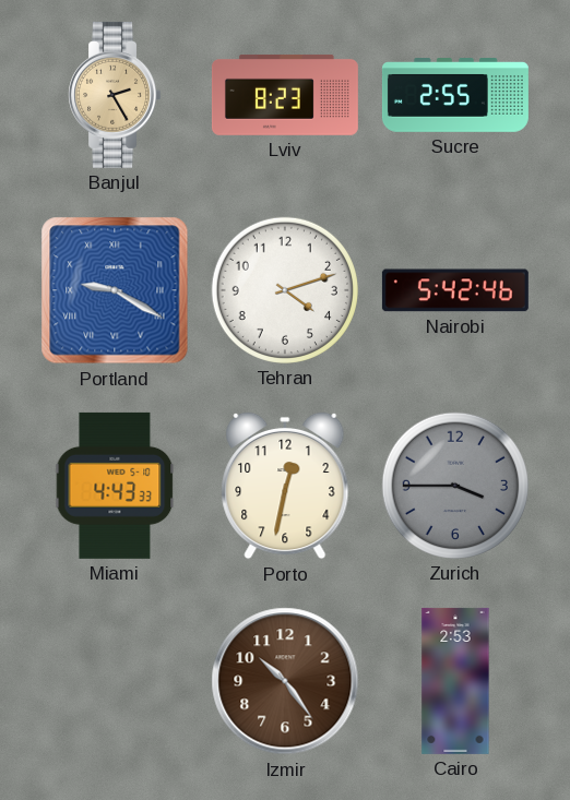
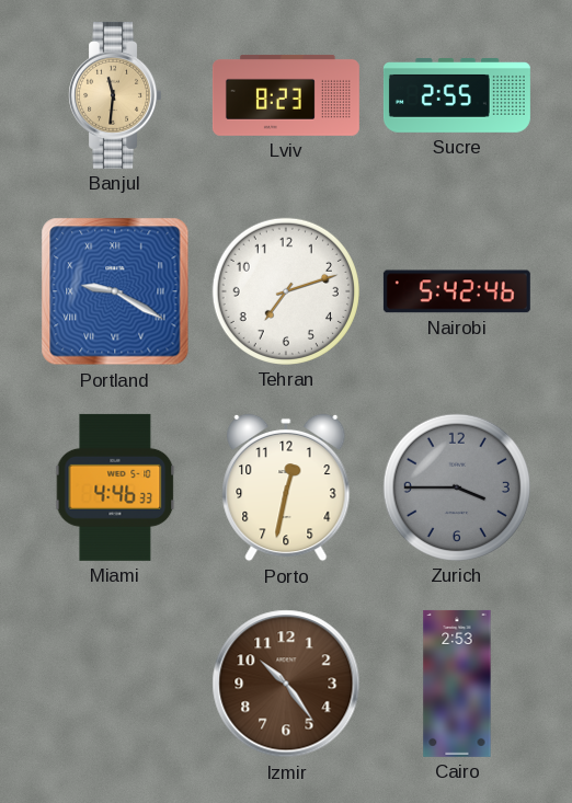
Banjul: 2:25 -> 11:31
Tehran: 4:12 -> 7:12
Miami: 4:43 -> 4:46
